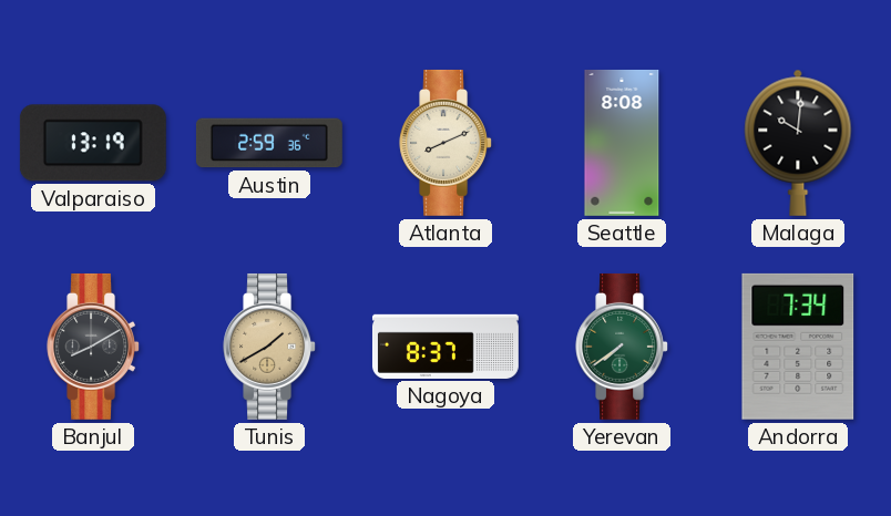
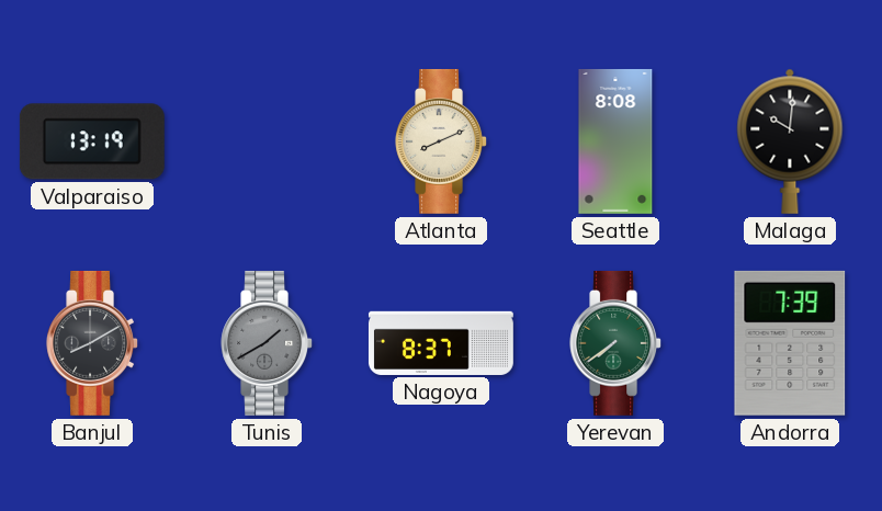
Austin: 2:59 -> none
Tunis dial: champagne -> grey
Andorra: 7:34 -> 7:39
